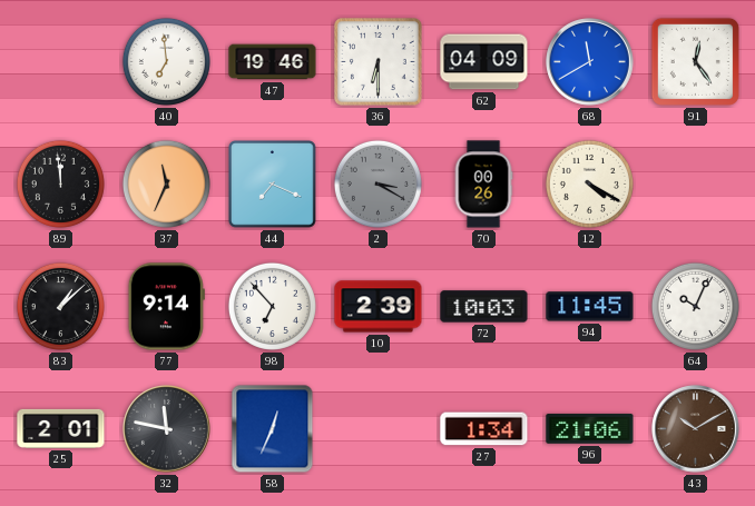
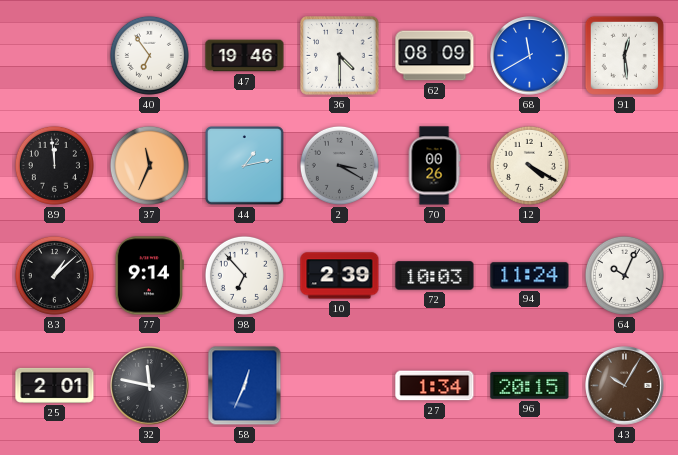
40: 6:59 -> 6:54
36: 6:30 -> 4:30
62: 04:09 -> 08:09
91: 12:24 -> 12:29
44: 7:19 -> 1:13
94: 11:45 -> 11:24
96: 21:06 -> 20:15
43: 10:10 -> 10:05
